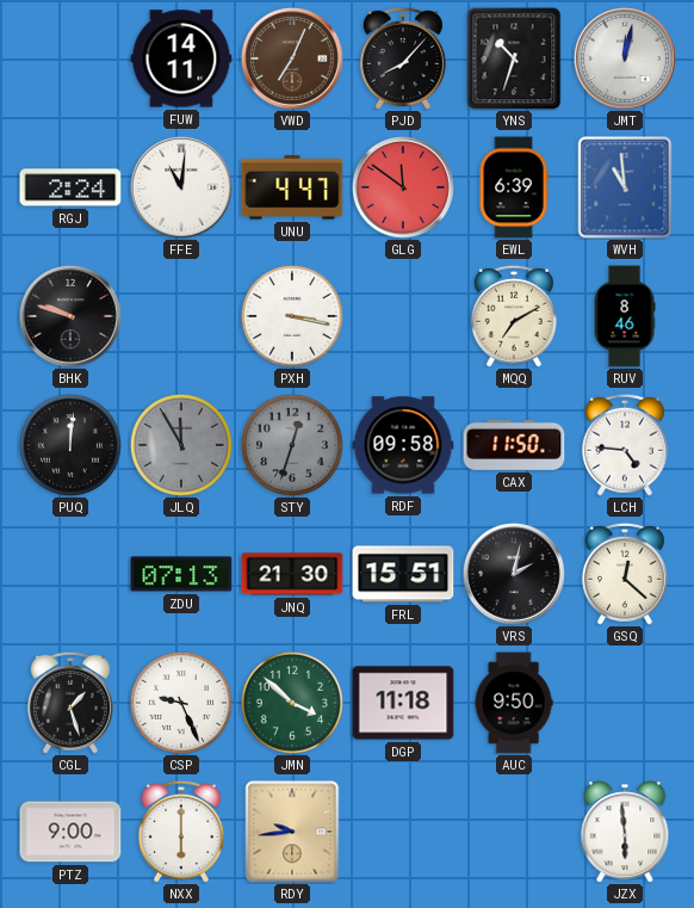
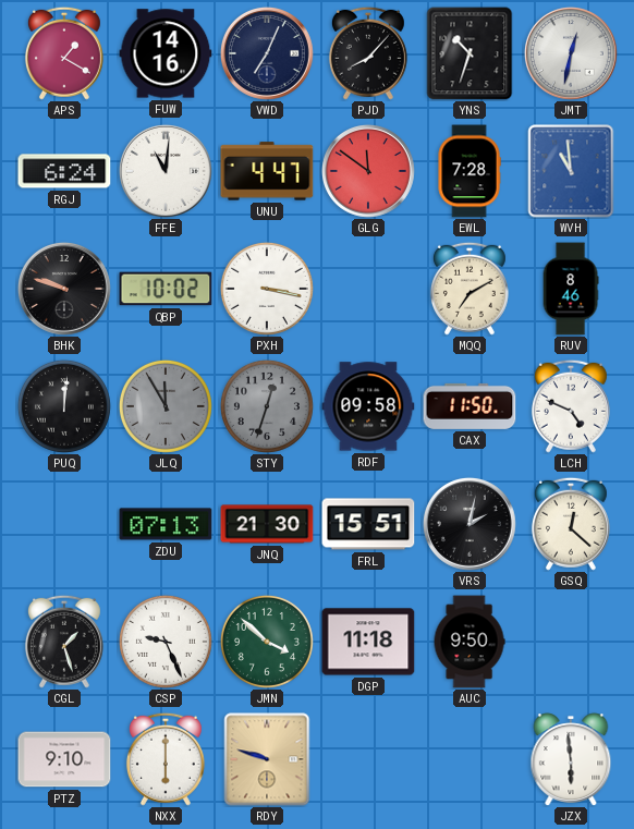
APS: none -> 1:20
FUW: 14:11 -> 14:16
VWD dial: brown -> navy
JMT: 12:02 -> 12:32
RGJ: 2:24 -> 6:24
EWL: 6:39 -> 7:28
QBP: none -> 10:02
LCH: 4:46 -> 4:49
PTZ: 9:00 -> 9:10
RDY: 9:44 -> 9:48
